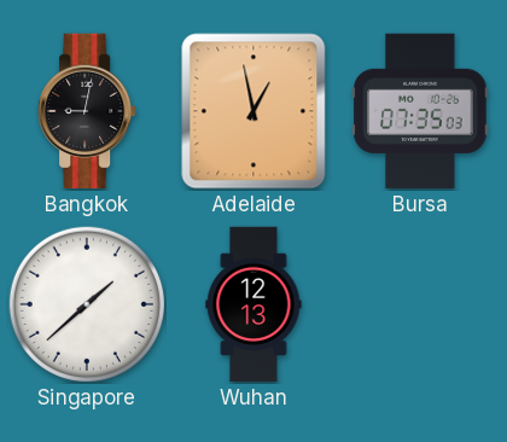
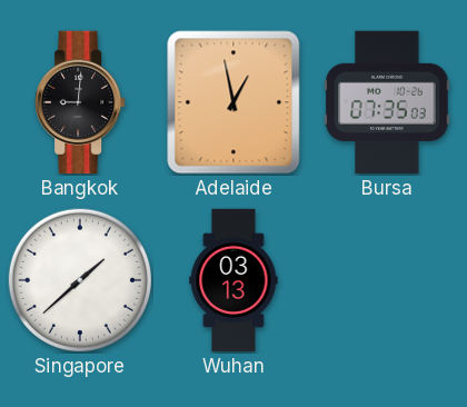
Bangkok: 9:02 -> 9:01
Wuhan: 12:13 -> 03:13
